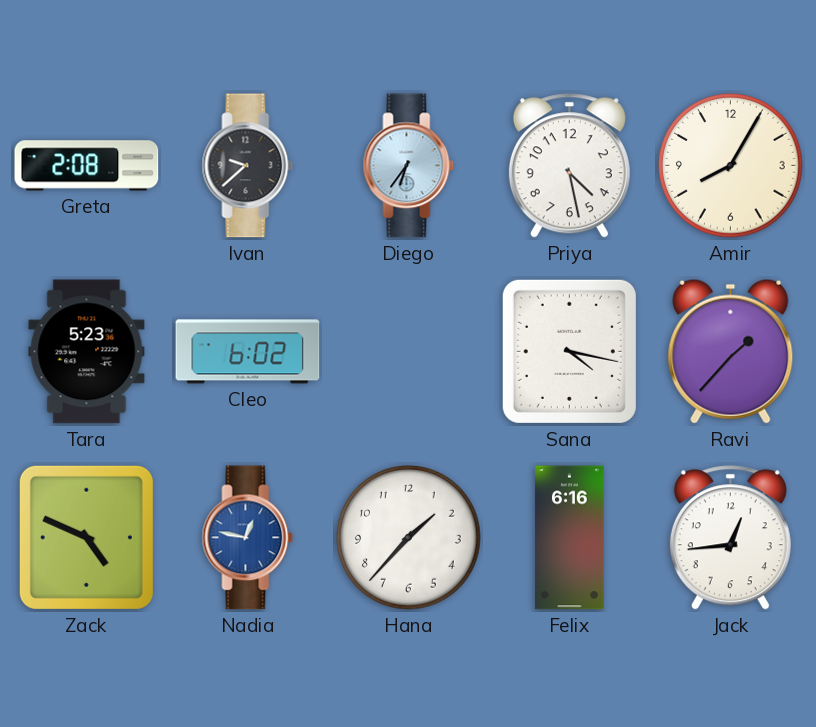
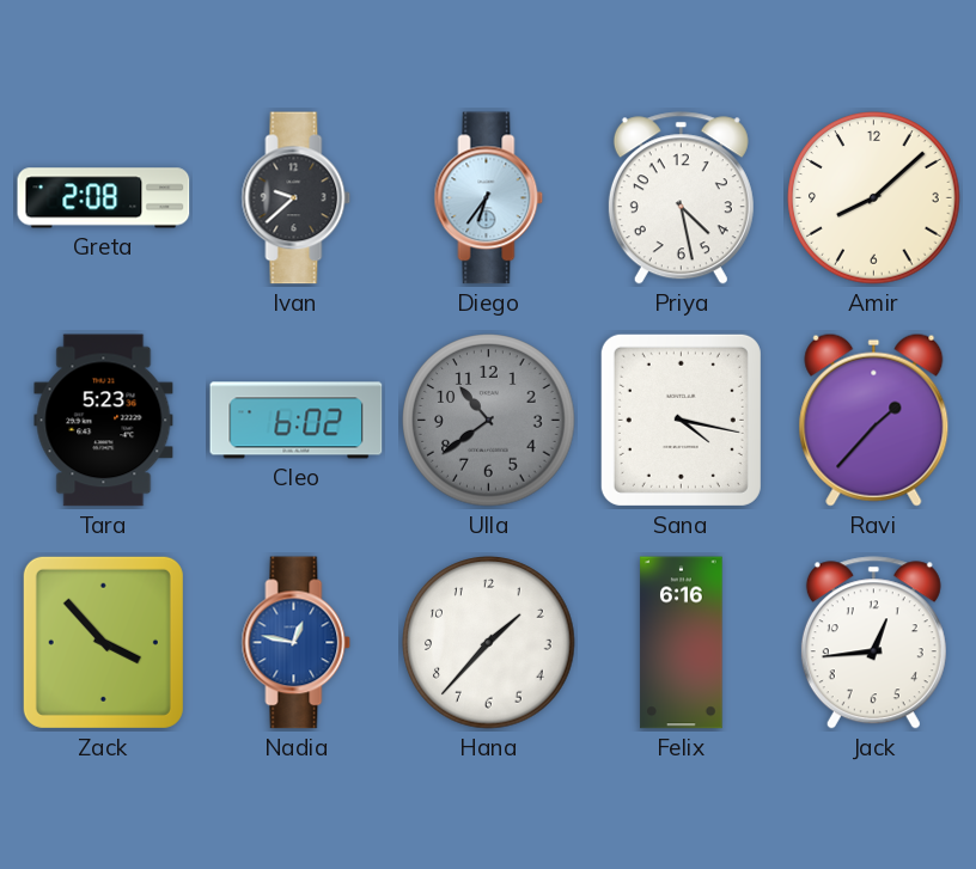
Amir: 8:05 -> 8:08
Ulla: none -> 10:39
Zack: 4:49 -> 3:53
